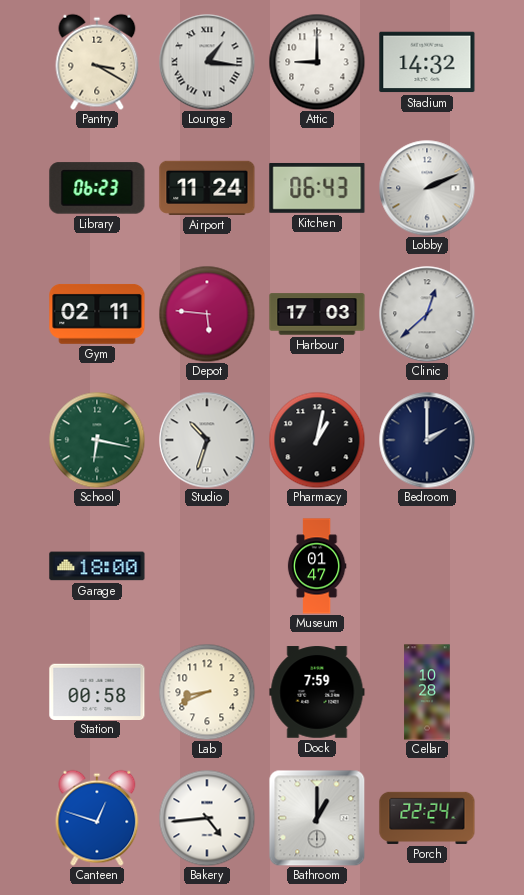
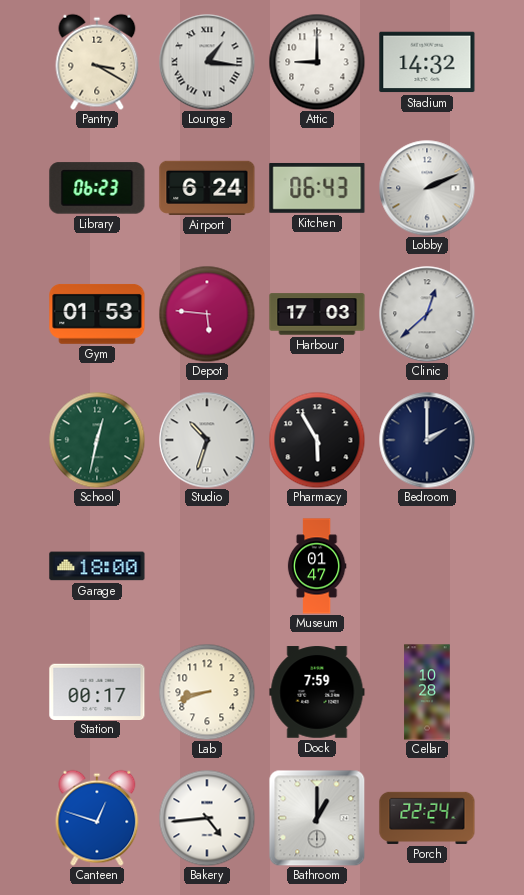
Airport: 11:24 -> 6:24
Gym: 02:11 -> 01:53
School: 6:17 -> 12:32
Pharmacy: 1:02 -> 5:55
Station: 00:58 -> 00:17
Lab: 8:41 -> 8:42
